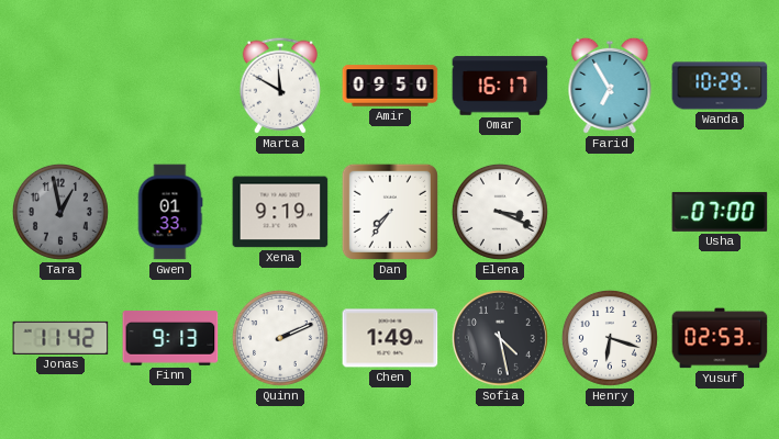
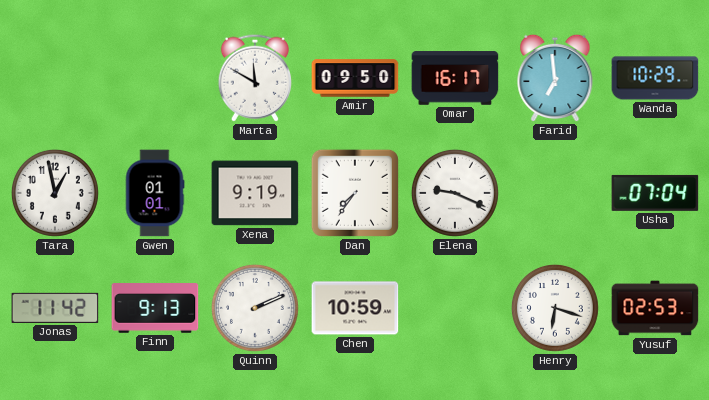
Farid: 6:55 -> 6:59
Tara dial: grey -> white
Gwen: 01:33 -> 01:01
Elena: 3:19 -> 9:19
Usha: 07:00 -> 07:04
Chen: 1:49 -> 10:59
Sofia: 4:28 -> none
